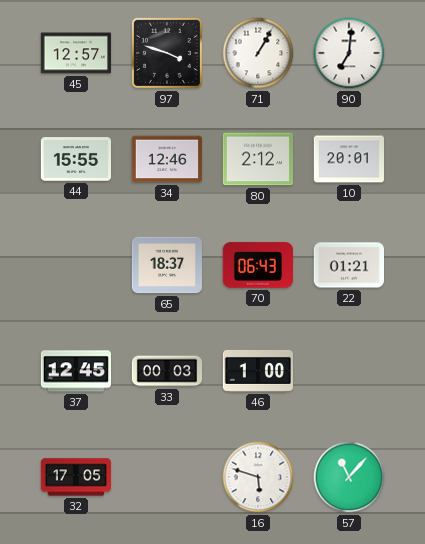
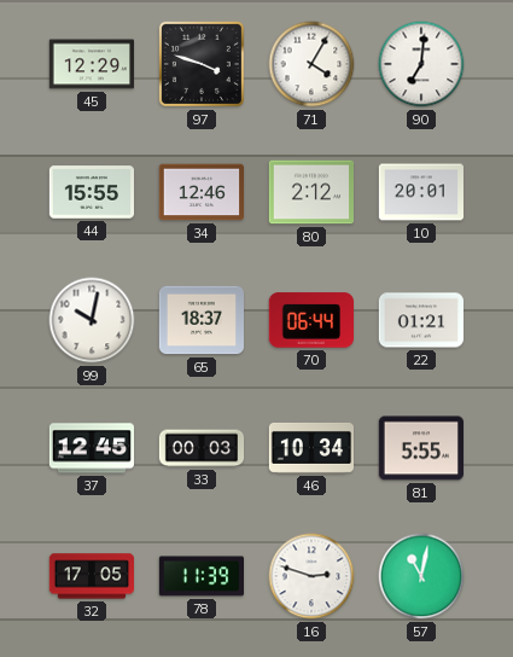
45: 12:57 -> 12:29
71: 1:05 -> 4:05
99: none -> 10:02
70: 06:43 -> 06:44
46: 1:00 -> 10:34
81: none -> 5:55
78: none -> 11:39
16: 5:48 -> 2:48
57: 11:07 -> 11:02
